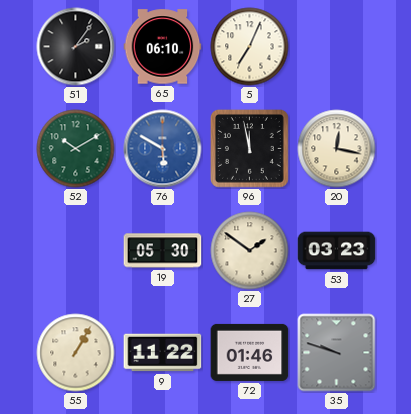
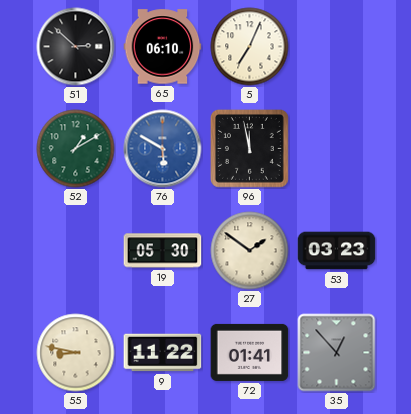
51: 2:06 -> 2:52
52: 10:10 -> 1:10
20: 12:17 -> none
55: 1:05 -> 8:47
72: 01:46 -> 01:41
35: 9:48 -> 12:53
